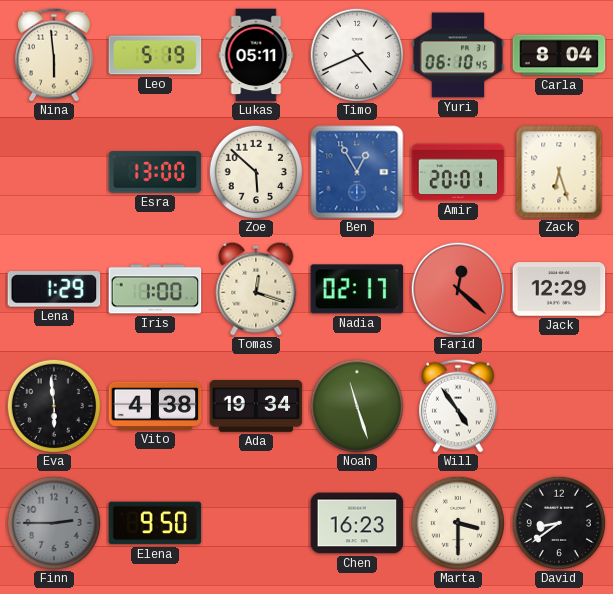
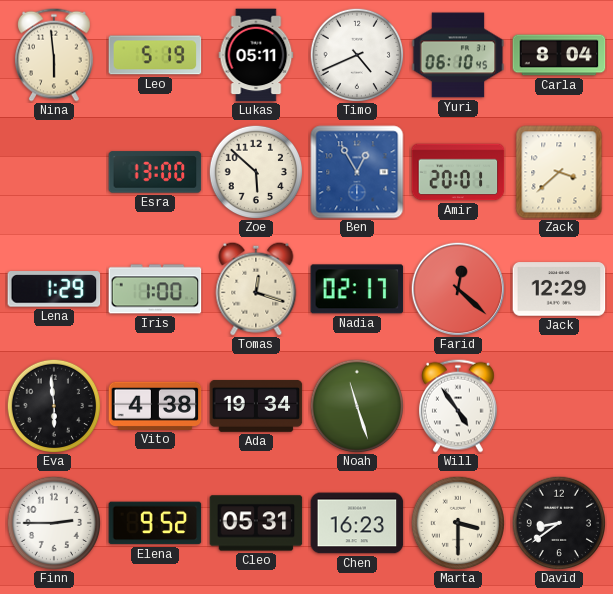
Zack: 6:27 -> 3:38
Finn dial: grey -> white
Elena: 9:50 -> 9:52
Cleo: none -> 05:31
